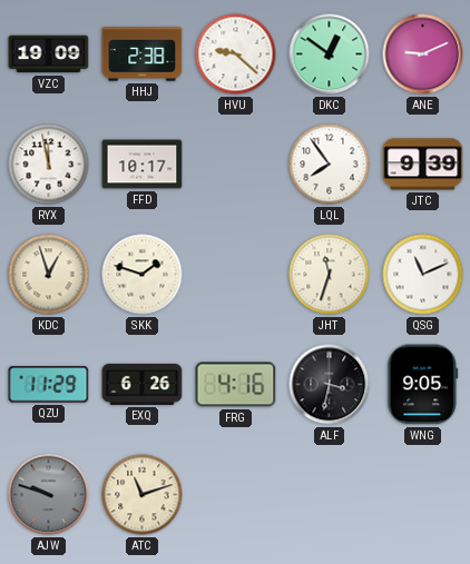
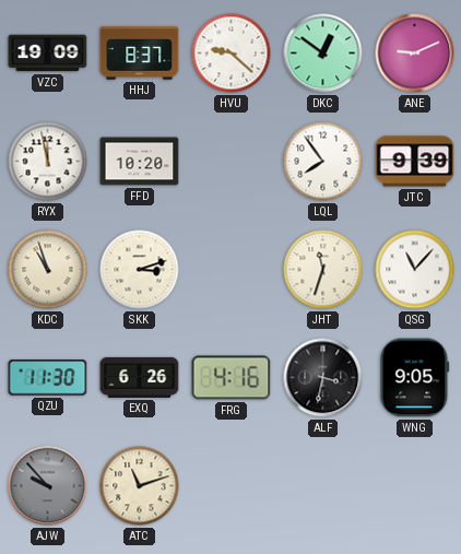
HHJ: 2:38 -> 8:37
FFD: 10:17 -> 10:20
KDC: 12:57 -> 10:57
SKK: 1:48 -> 3:12
QSG: 11:11 -> 11:07
QZU: 11:29 -> 11:30
AJW: 9:48 -> 9:53
